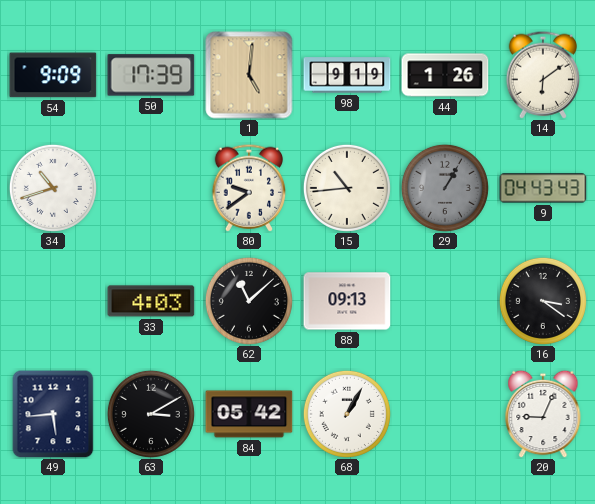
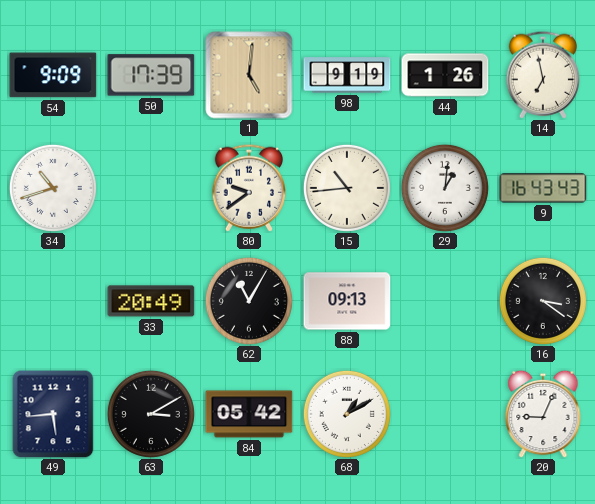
14: 6:09 -> 6:58
29: 1:05 -> 1:01
29 dial: grey -> white
9: 04:43 -> 16:43
33: 4:03 -> 20:49
62: 11:08 -> 11:05
68: 1:05 -> 1:10
